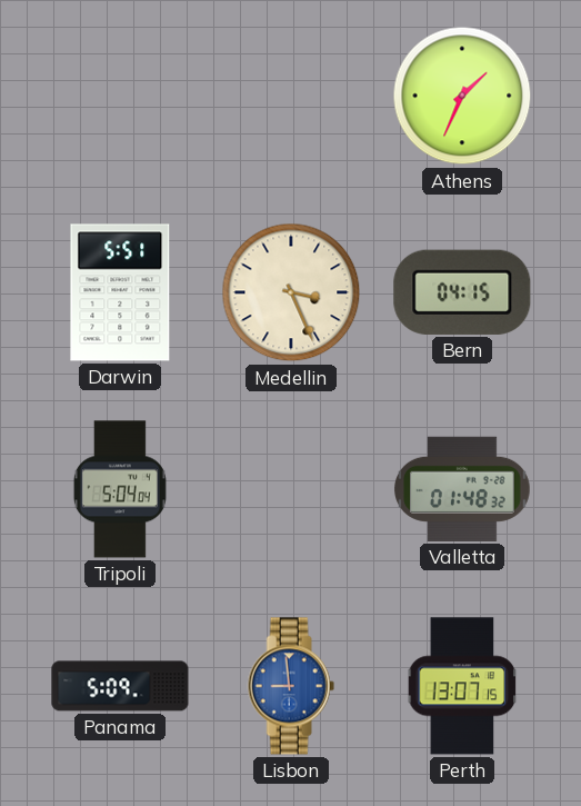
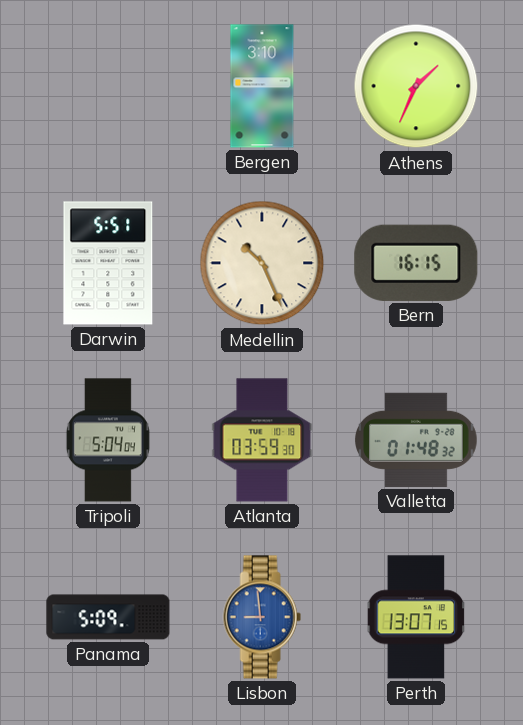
Bergen: none -> 3:10
Medellin: 3:26 -> 10:26
Bern: 04:15 -> 16:15
Atlanta: none -> 03:59
